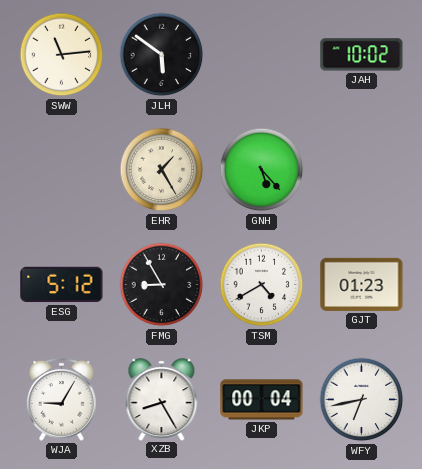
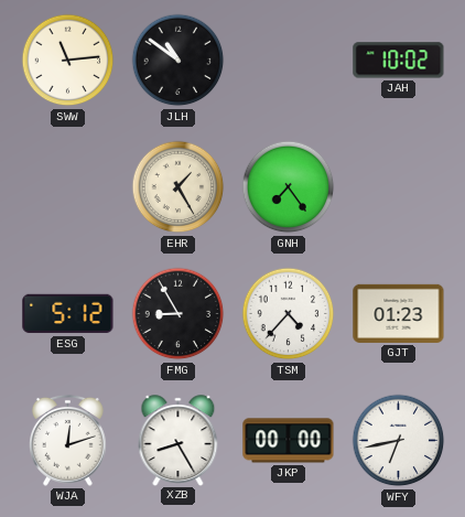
JLH: 5:51 -> 10:51
GNH: 5:23 -> 7:24
TSM: 4:40 -> 4:37
WJA: 9:05 -> 12:12
JKP: 00:04 -> 00:00
